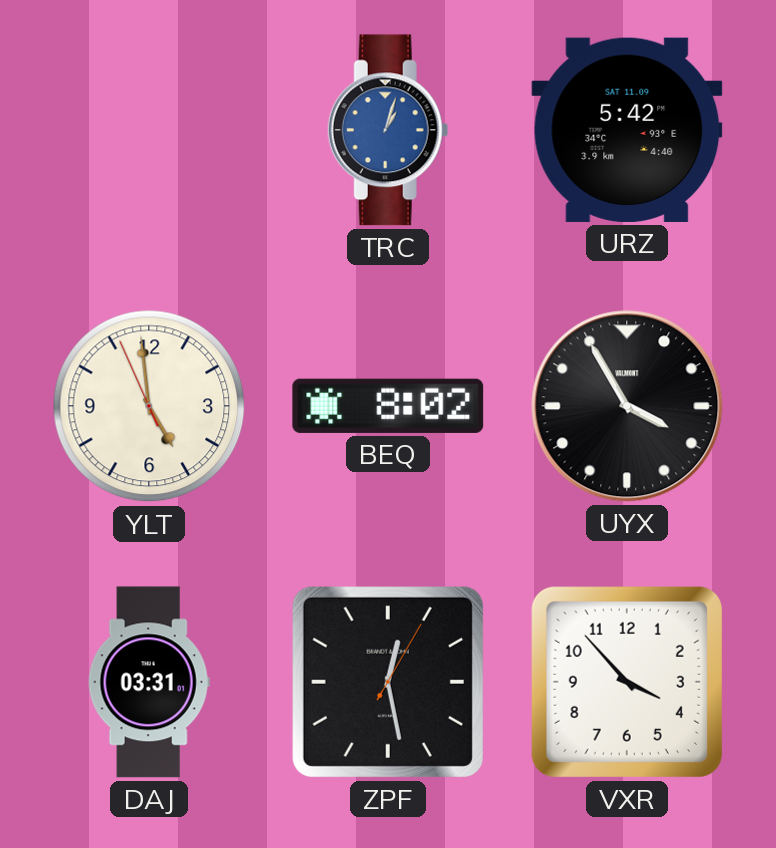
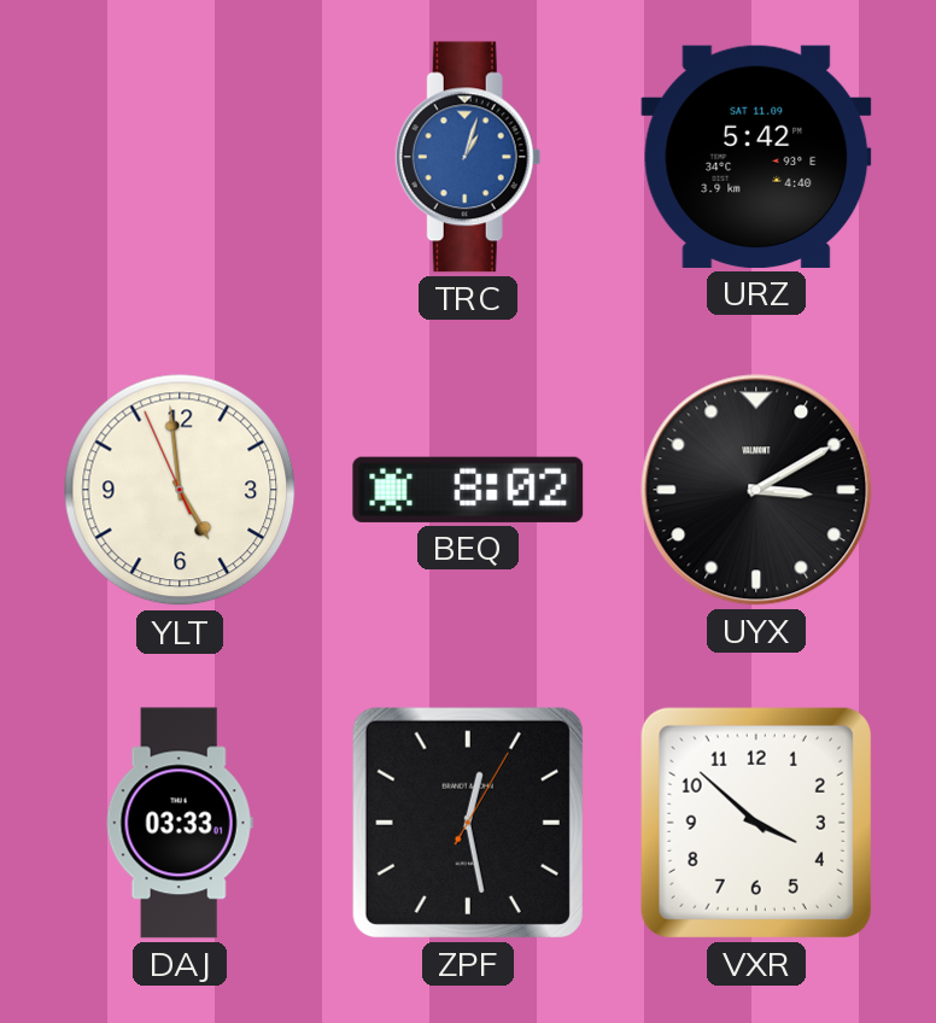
UYX: 3:55 -> 3:10
DAJ: 03:31 -> 03:33
VXR: 3:53 -> 3:52
